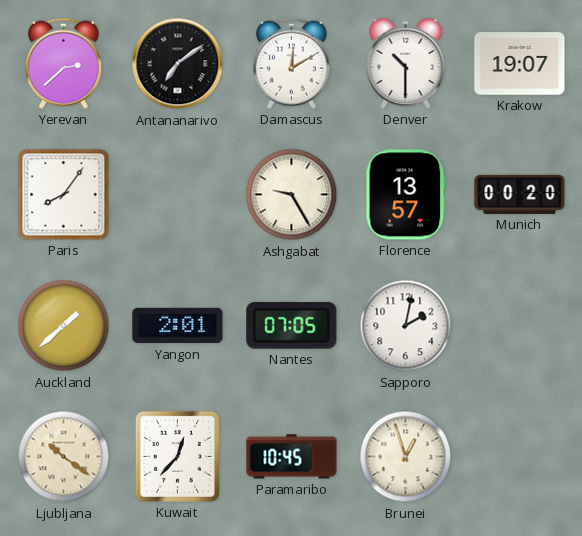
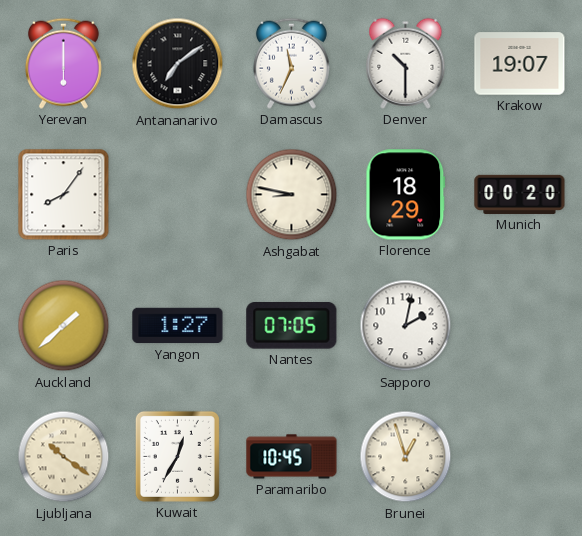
Yerevan: 2:38 -> 6:00
Damascus: 12:10 -> 11:34
Ashgabat: 9:25 -> 8:47
Florence: 13:57 -> 18:29
Yangon: 2:01 -> 1:27
Kuwait: 12:37 -> 12:35
